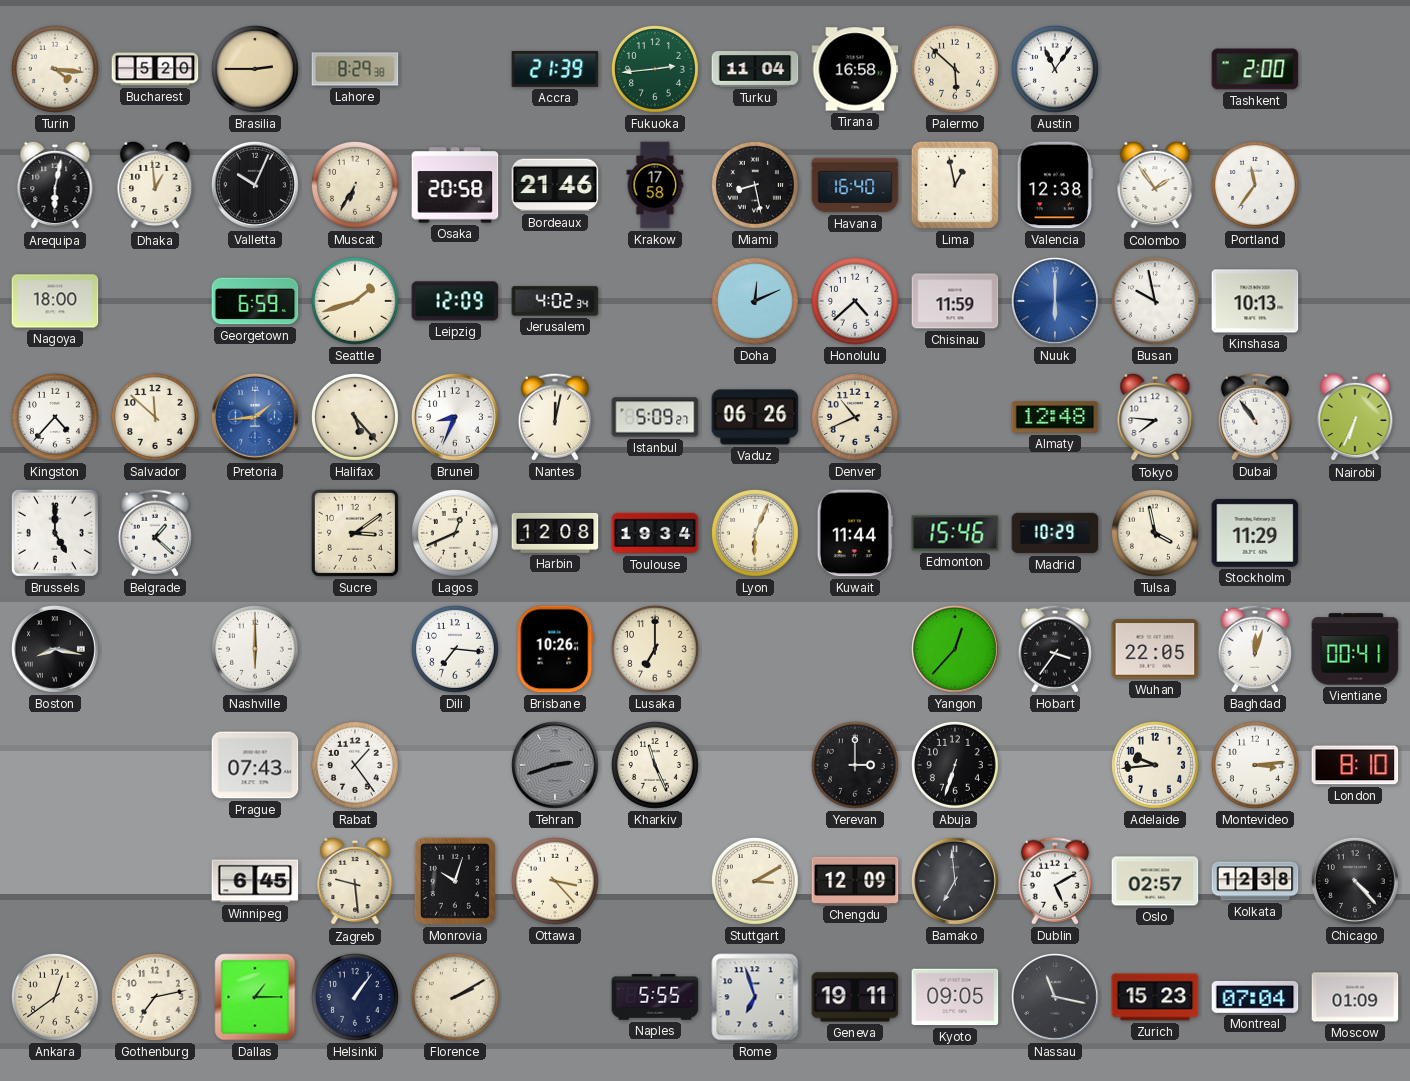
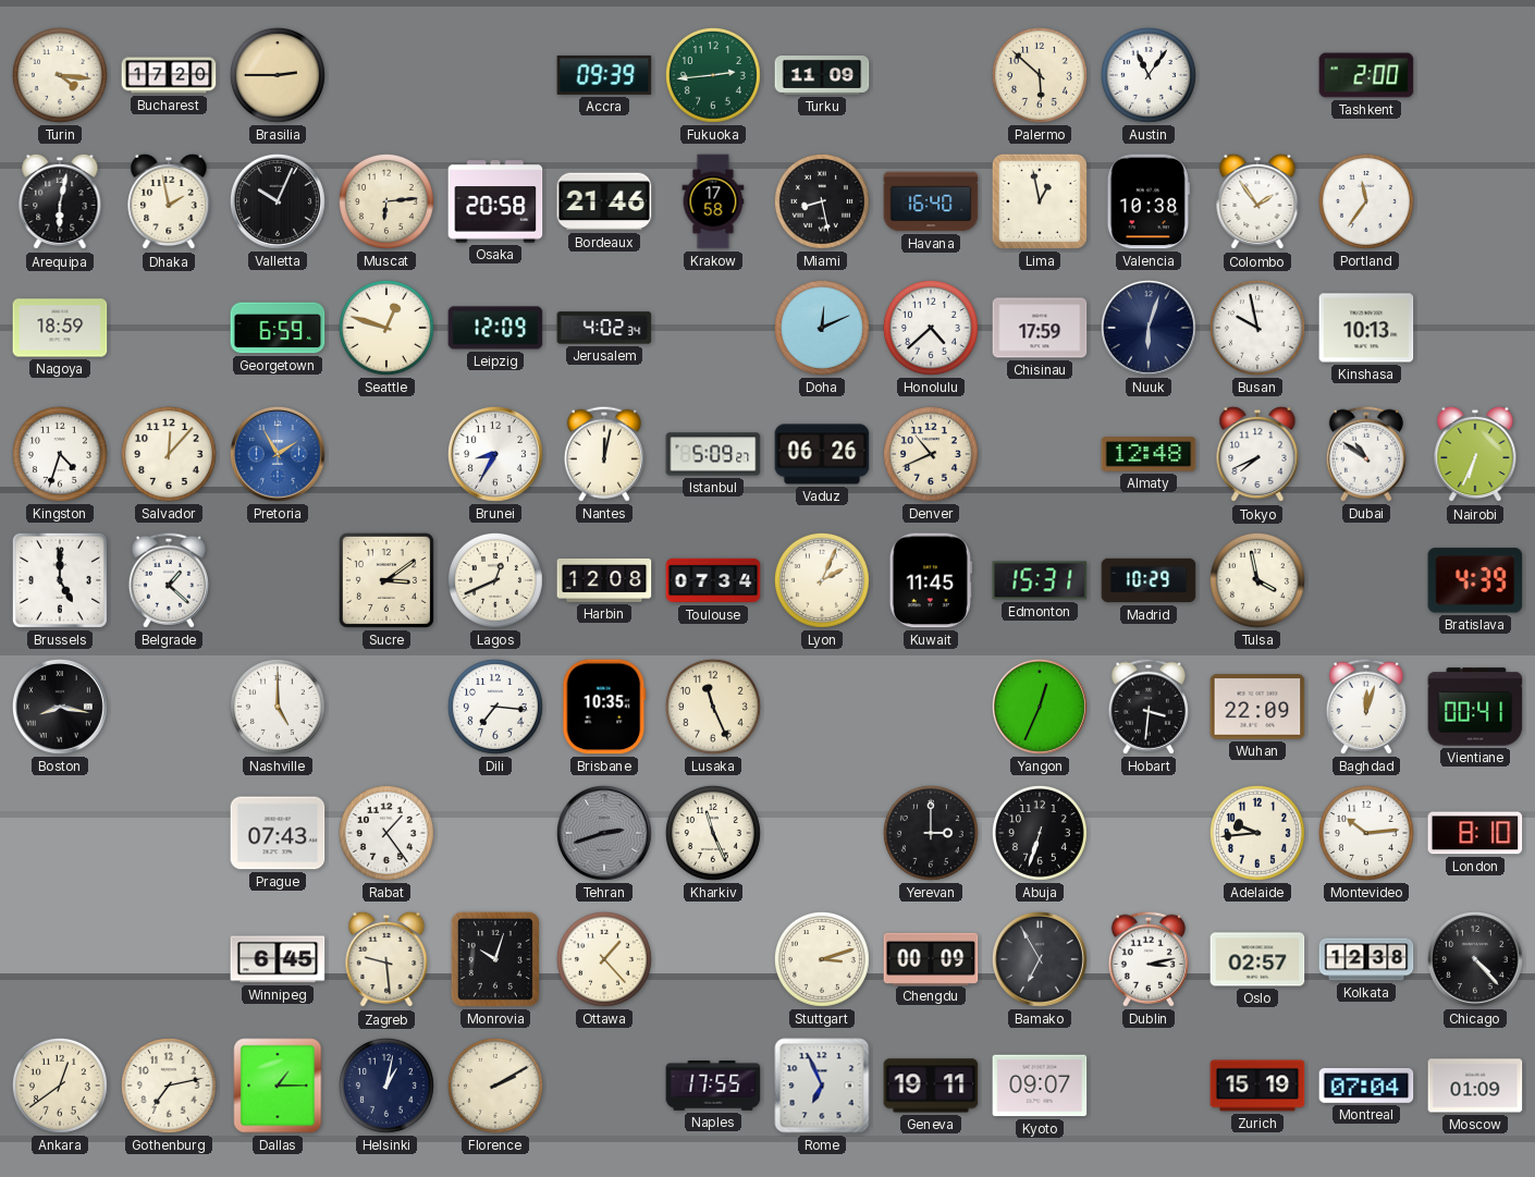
Bucharest: 5:20 -> 17:20
Lahore: 8:29 -> none
Accra: 21:39 -> 09:39
Turku: 11:04 -> 11:09
Tirana: 16:58 -> none
Dhaka: 12:59 -> 1:58
Muscat: 6:35 -> 6:14
Valencia: 12:38 -> 10:38
Nagoya: 18:00 -> 18:59
Seattle: 1:42 -> 12:48
Chisinau: 11:59 -> 17:59
Nuuk: 6:00 -> 6:03
Nuuk dial: blue -> navy
Kingston: 4:37 -> 4:33
Salvador: 11:52 -> 12:07
Pretoria: 1:44 -> 1:55
Halifax: 5:23 -> none
Brunei: 8:34 -> 8:35
Tokyo: 7:46 -> 7:41
Dubai: 10:54 -> 10:51
Toulouse: 19:34 -> 07:34
Lyon: 6:04 -> 2:04
Kuwait: 11:44 -> 11:45
Edmonton: 15:46 -> 15:31
Stockholm: 11:29 -> none
Bratislava: none -> 4:39
Nashville: 6:00 -> 5:00
Brisbane: 10:26 -> 10:35
Lusaka: 7:00 -> 11:26
Yangon: 12:37 -> 12:34
Hobart: 3:36 -> 3:31
Wuhan: 22:05 -> 22:09
Montevideo: 3:14 -> 10:14
Ottawa: 3:23 -> 1:23
Stuttgart: 3:10 -> 3:12
Chengdu: 12:09 -> 00:09
Bamako: 6:59 -> 6:55
Dublin: 5:10 -> 3:13
Helsinki: 1:06 -> 1:02
Naples: 5:55 -> 17:55
Rome: 6:57 -> 6:56
Kyoto: 09:05 -> 09:07
Nassau: 11:17 -> none
Zurich: 15:23 -> 15:19
